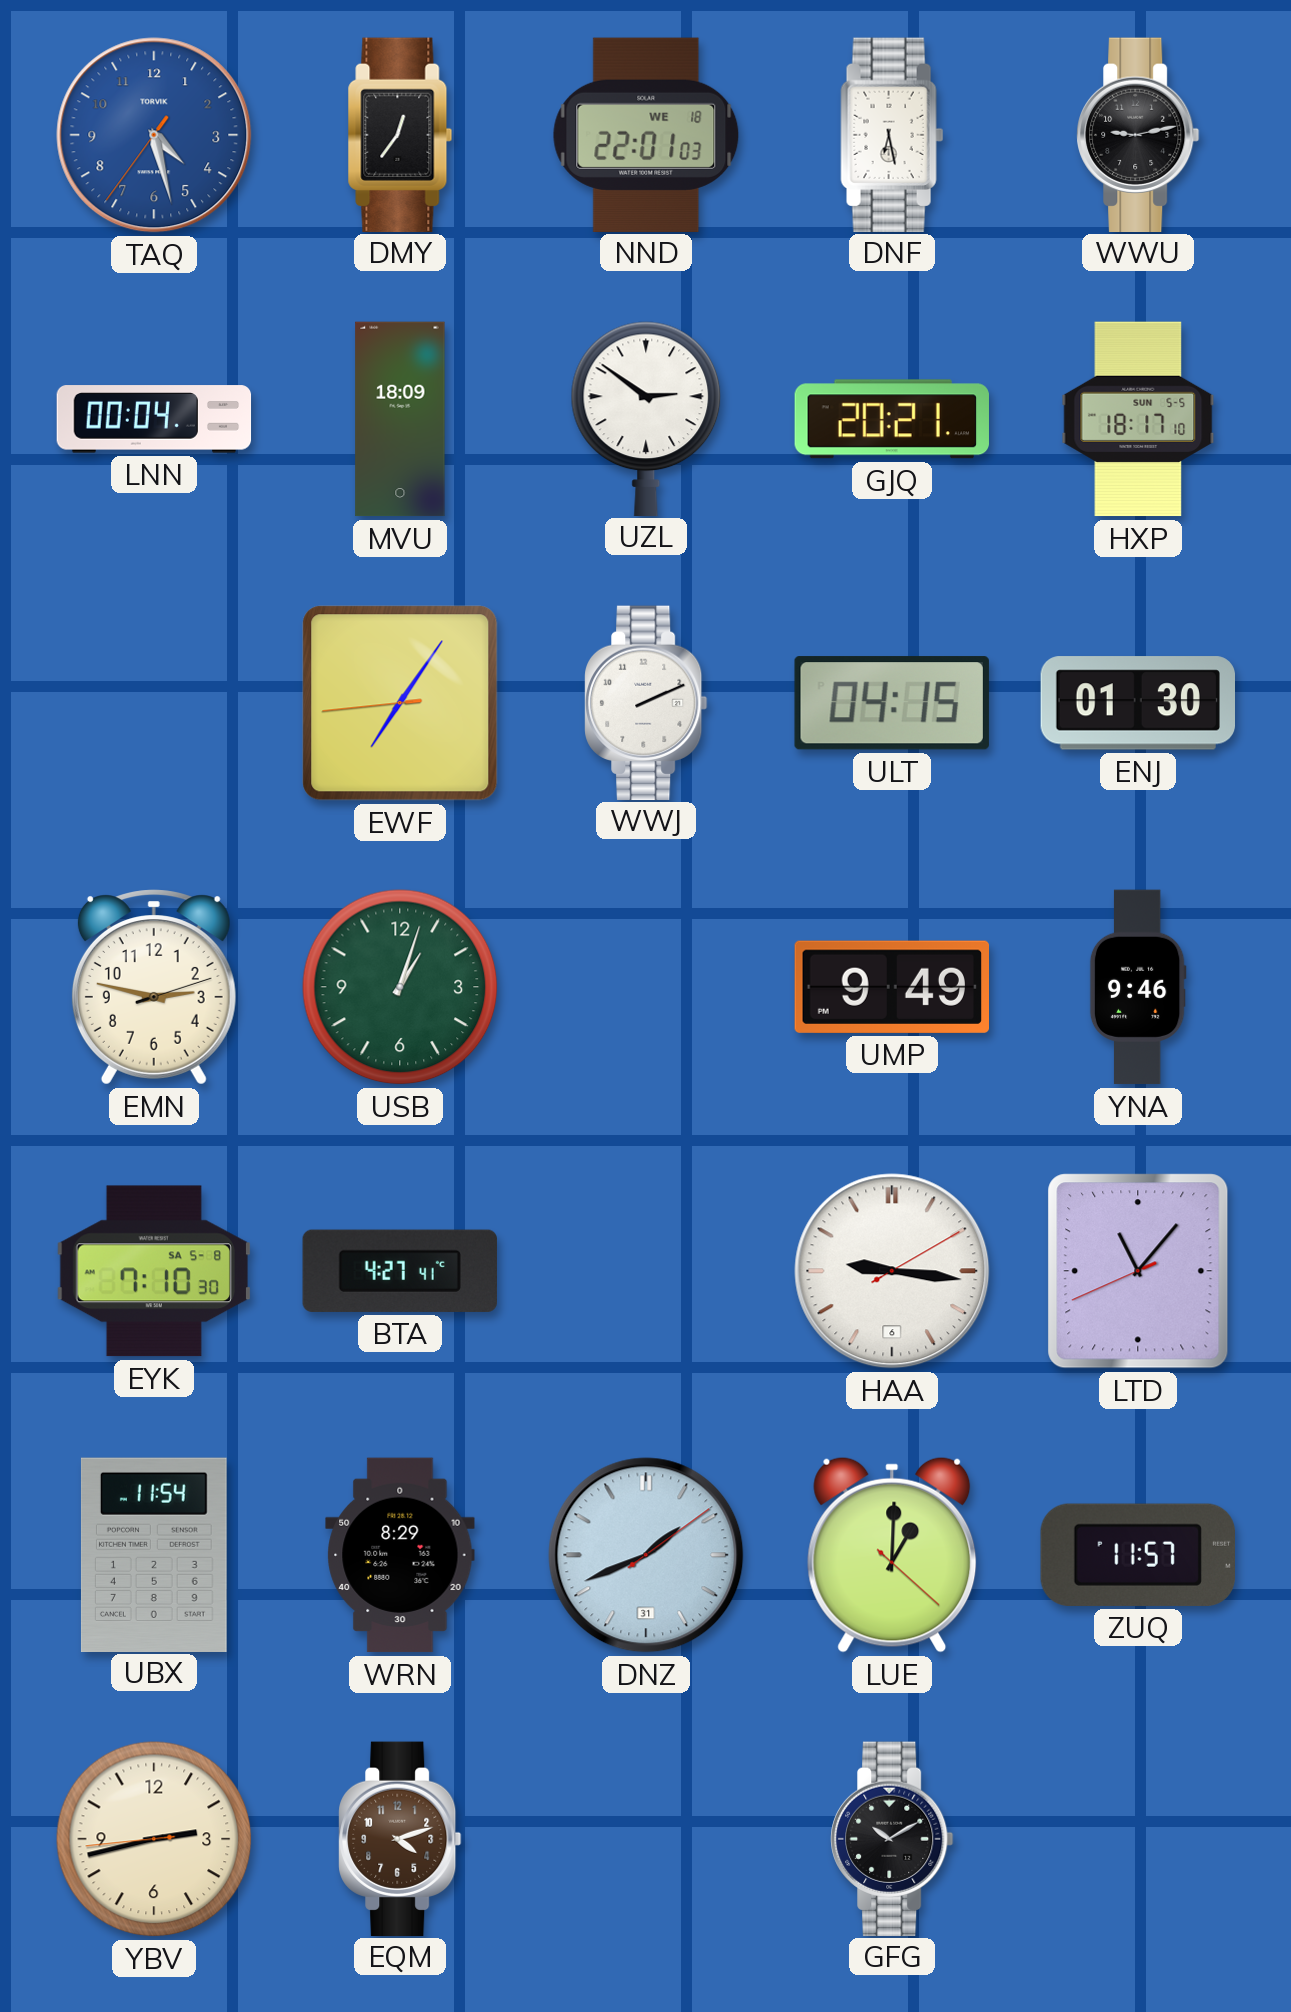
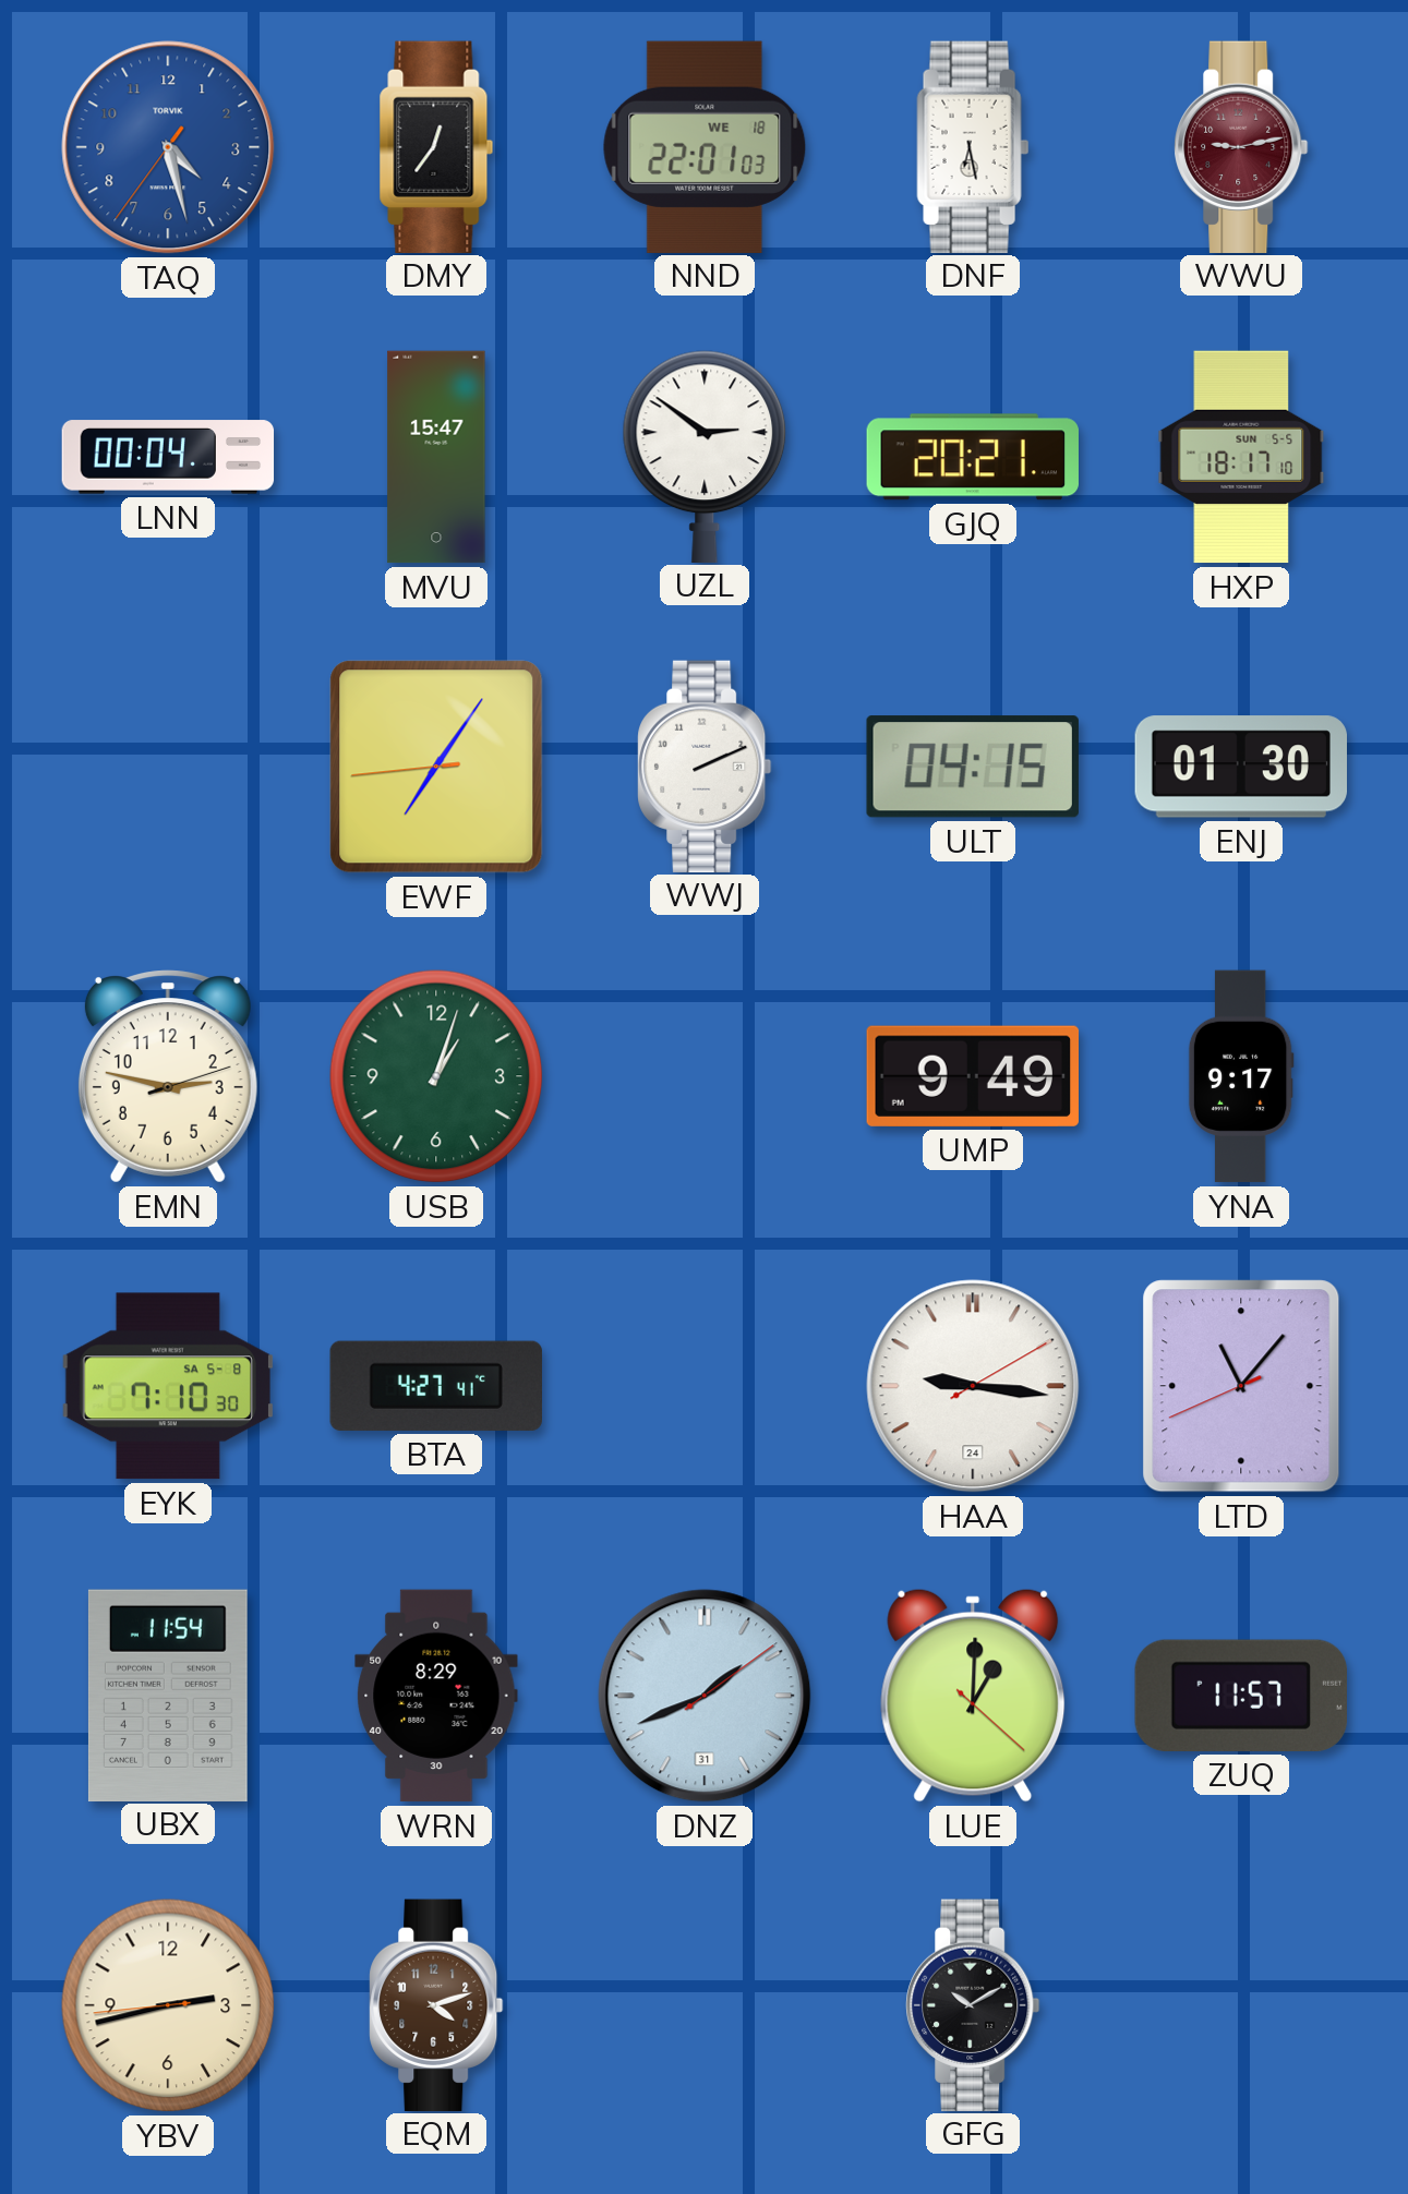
WWU dial: black -> burgundy
MVU: 18:09 -> 15:47
YNA: 9:46 -> 9:17
HAA date: 6 -> 24
